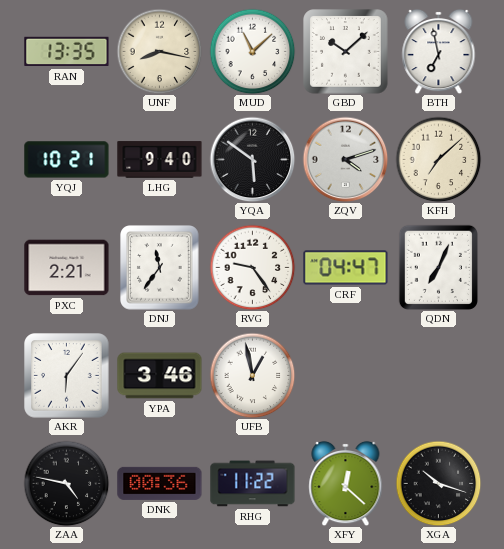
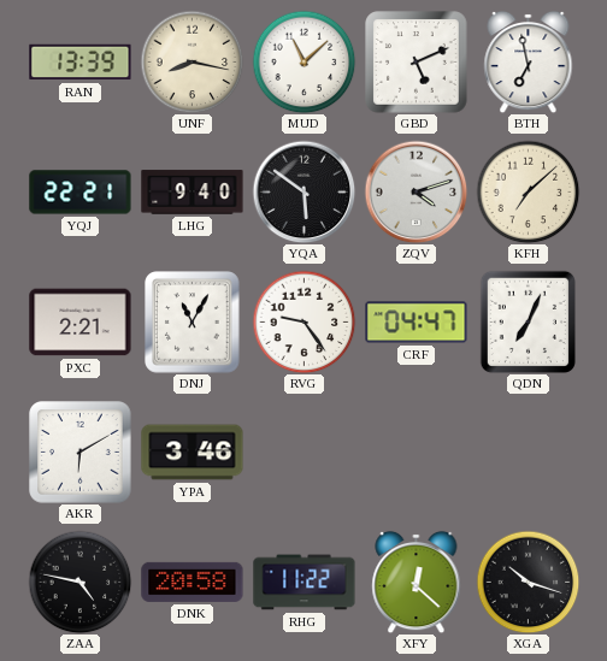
RAN: 13:35 -> 13:39
GBD: 10:08 -> 5:11
YQJ: 10:21 -> 22:21
DNJ: 11:36 -> 11:05
AKR: 6:06 -> 6:10
UFB: 12:58 -> none
DNK: 00:36 -> 20:58
